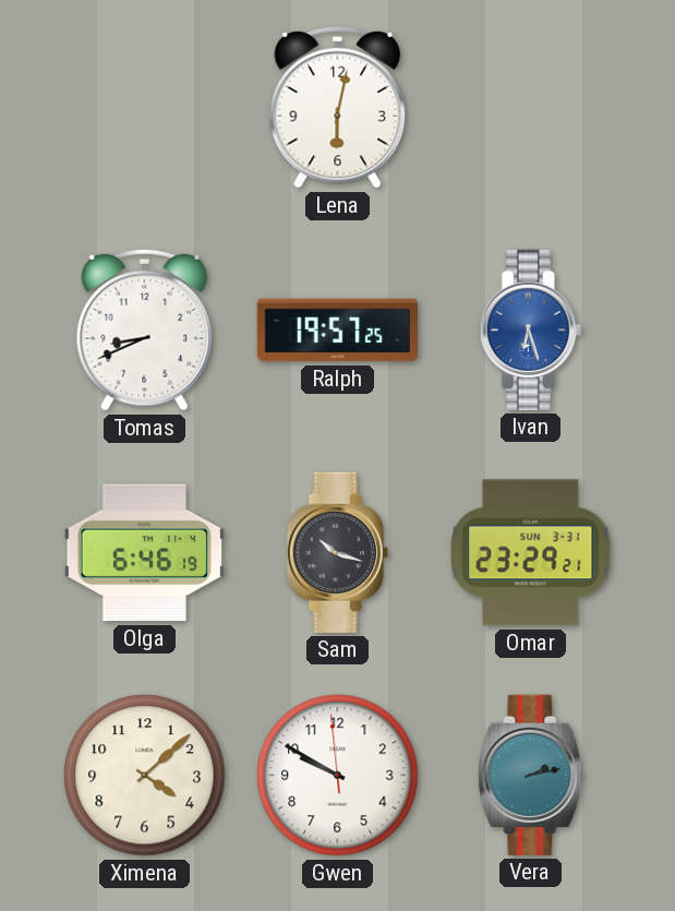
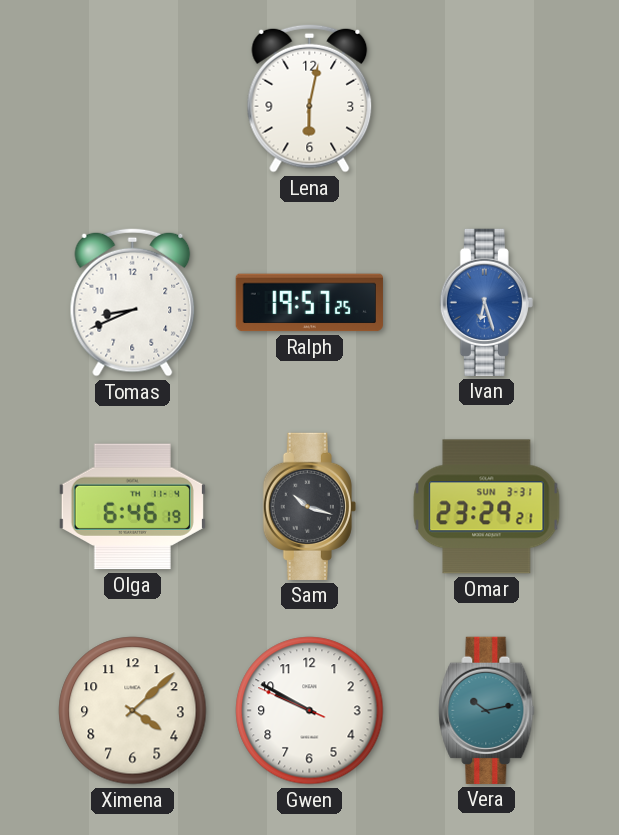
Gwen: 9:49:59 -> 9:49:49
Vera: 2:13 -> 10:13
